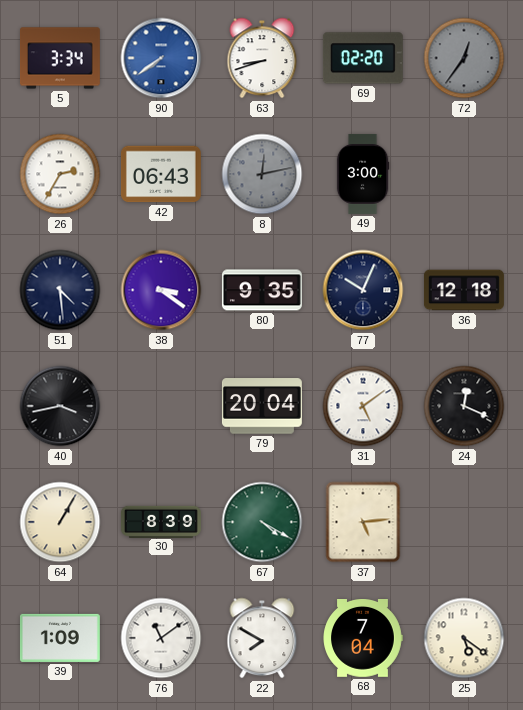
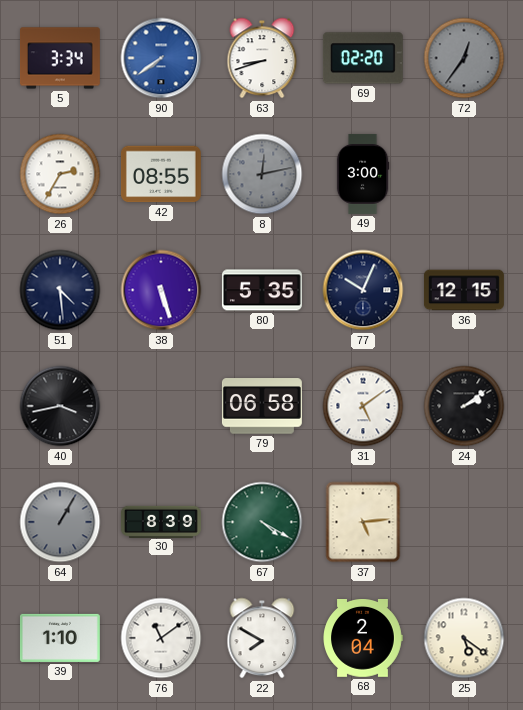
42: 06:43 -> 08:55
38: 3:21 -> 5:27
80: 9:35 -> 5:35
36: 12:18 -> 12:15
79: 20:04 -> 06:58
24: 12:19 -> 2:09
64 dial: cream -> grey
39: 1:09 -> 1:10
68: 7:04 -> 2:04
